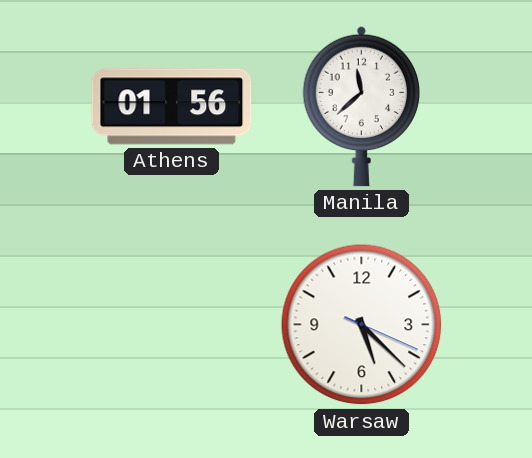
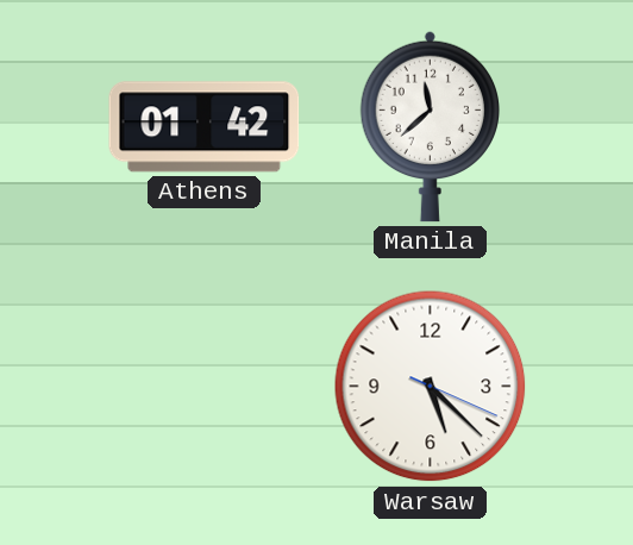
Athens: 01:56 -> 01:42
